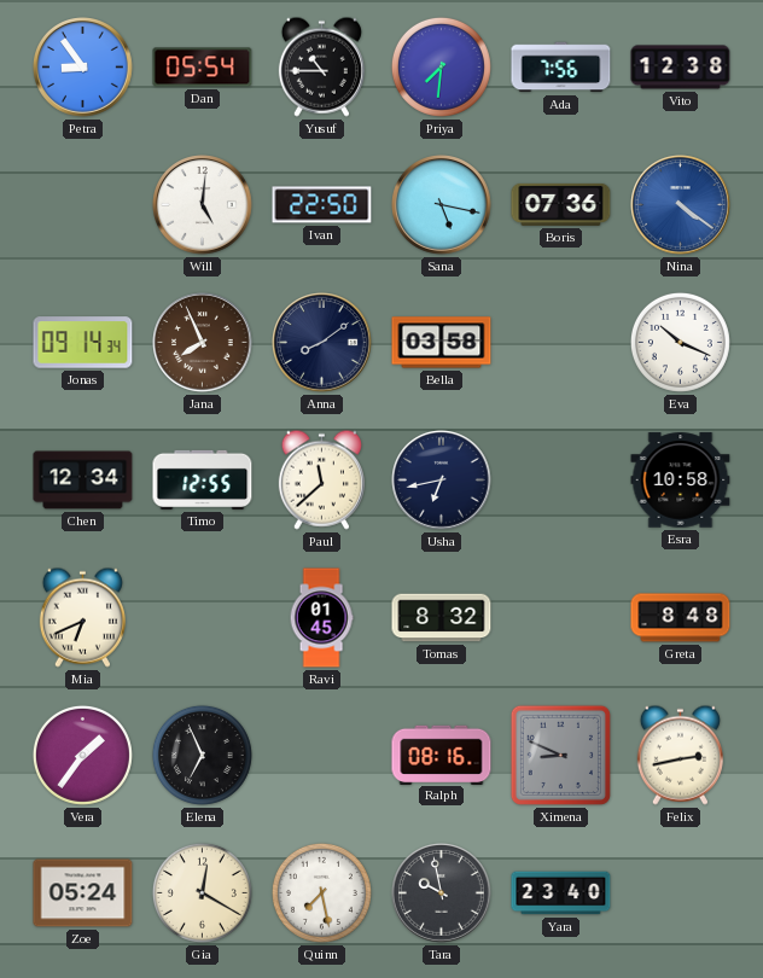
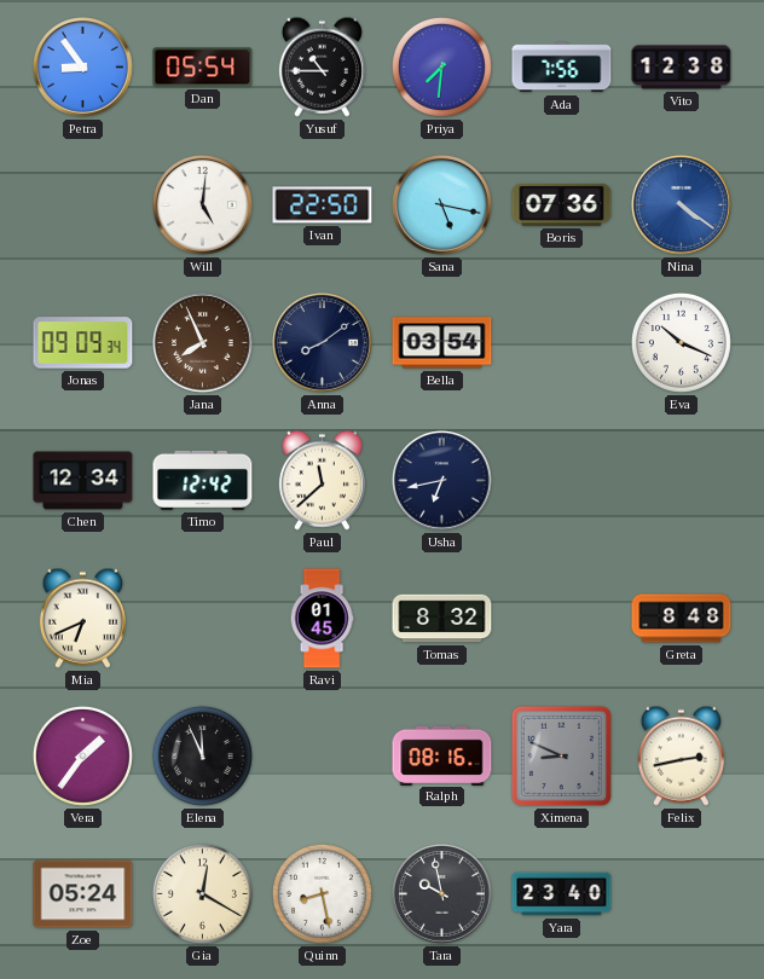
Jonas: 09:14 -> 09:09
Bella: 03:58 -> 03:54
Timo: 12:55 -> 12:42
Esra: 10:58 -> none
Elena: 6:56 -> 11:56
Quinn: 7:28 -> 8:28
